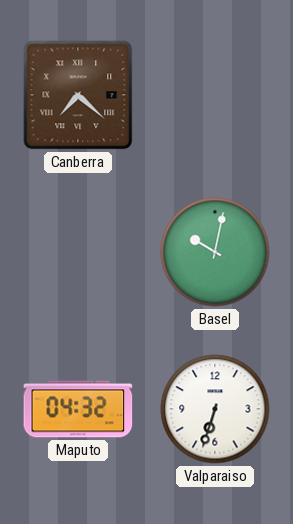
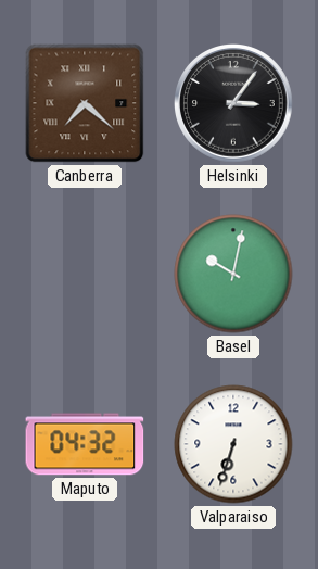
Helsinki: none -> 3:06
